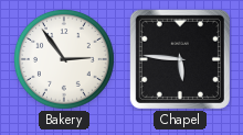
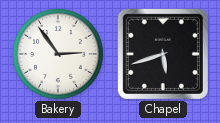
Chapel: 5:46 -> 5:42
